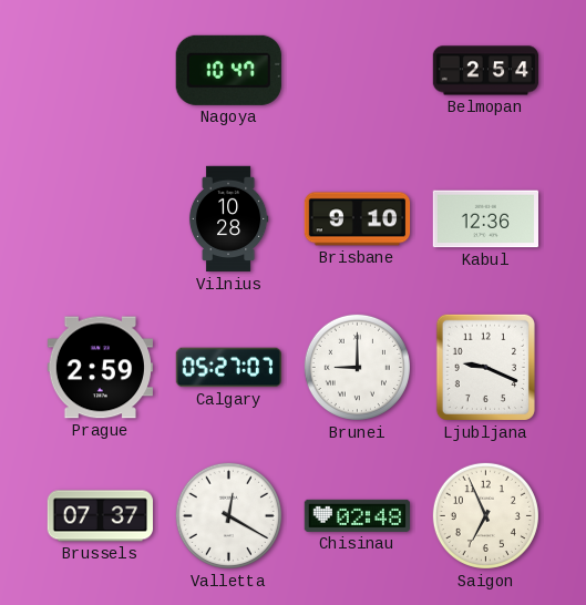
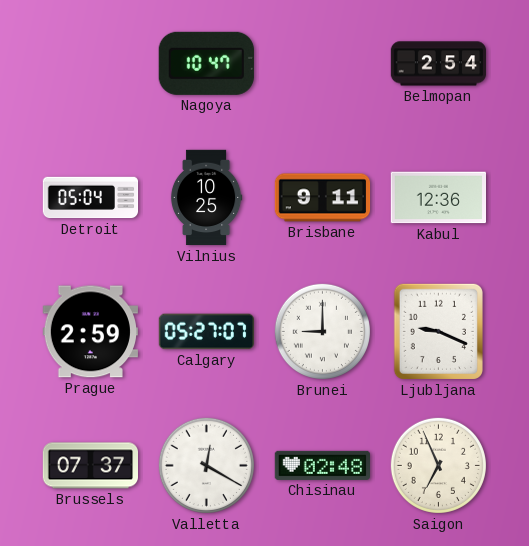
Detroit: none -> 05:04
Vilnius: 10:28 -> 10:25
Brisbane: 9:10 -> 9:11
